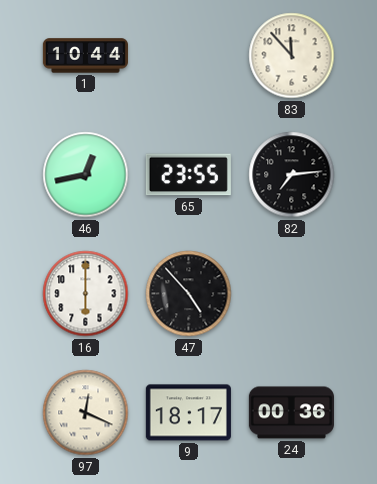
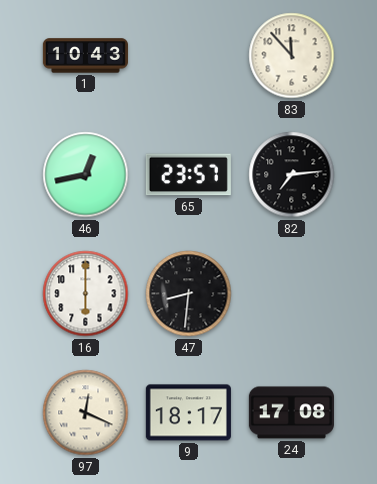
1: 10:44 -> 10:43
65: 23:55 -> 23:57
47: 4:53 -> 8:31
24: 00:36 -> 17:08
